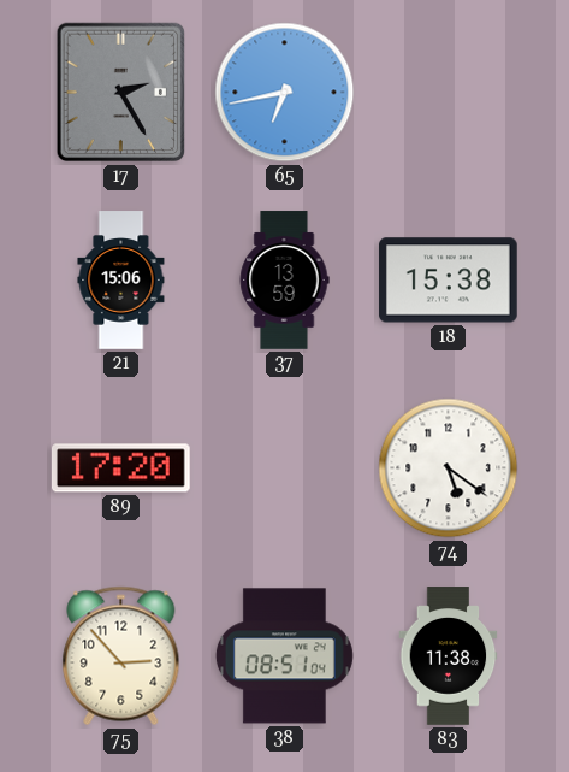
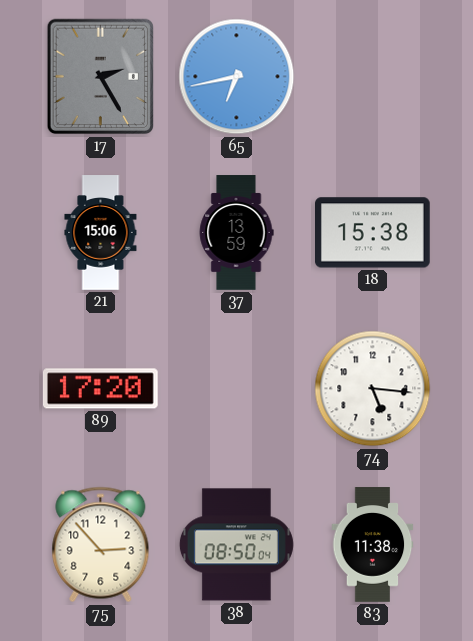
74: 5:21 -> 5:16
38: 08:51 -> 08:50
